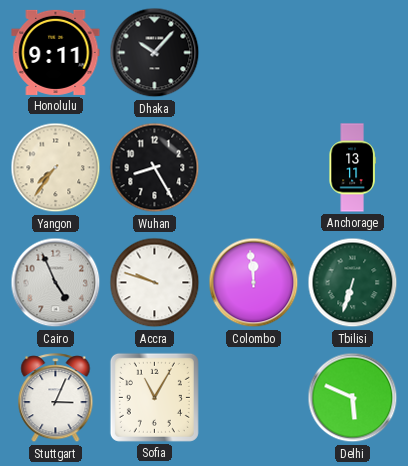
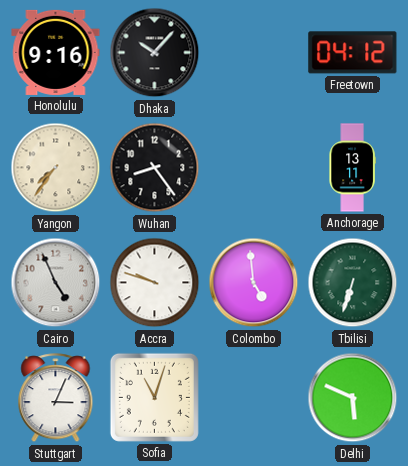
Honolulu: 9:11 -> 9:16
Freetown: none -> 04:12
Wuhan: 8:25 -> 8:24
Colombo: 11:59 -> 4:59
Sofia: 11:05 -> 11:03
